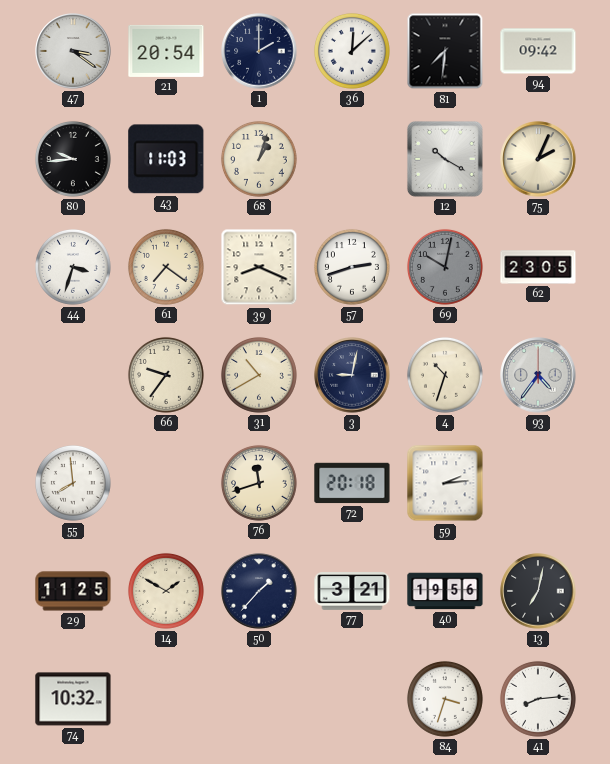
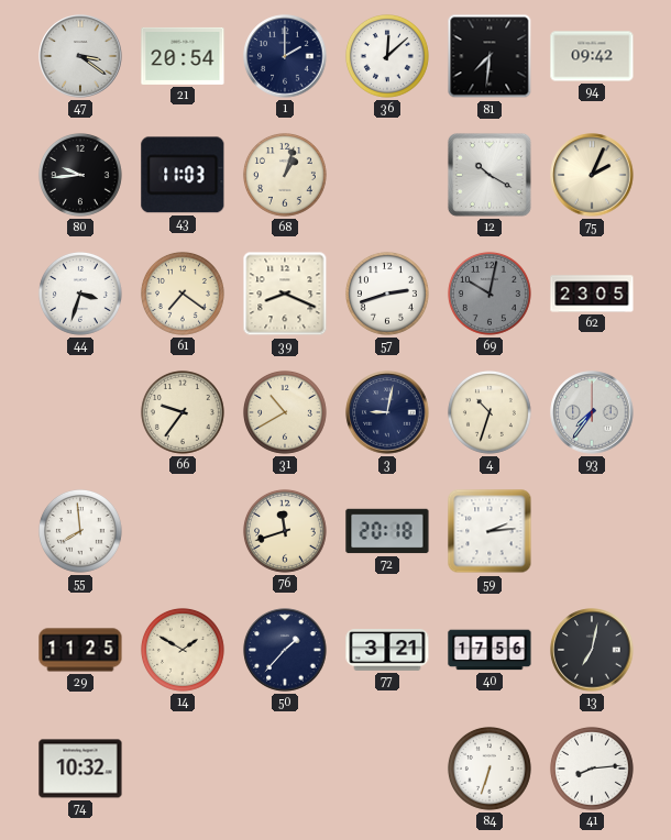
93: 4:36 -> 7:36
40: 19:56 -> 17:56
84: 3:33 -> 6:33
